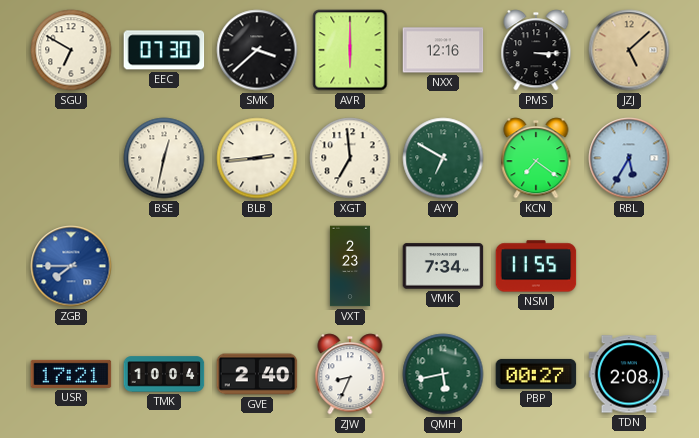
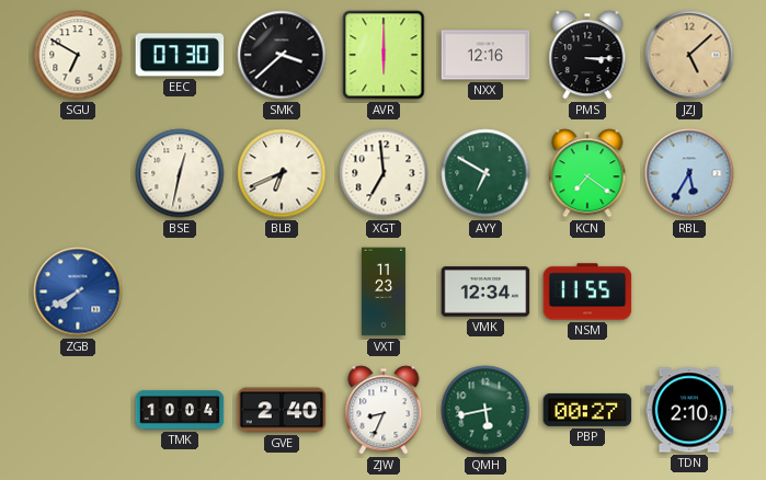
BLB: 2:44 -> 6:41
ZGB: 7:45 -> 7:40
VXT: 2:23 -> 11:23
VMK: 7:34 -> 12:34
USR: 17:21 -> none
TDN: 2:08 -> 2:10
